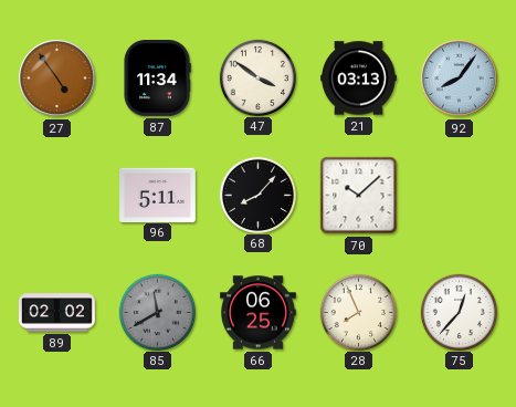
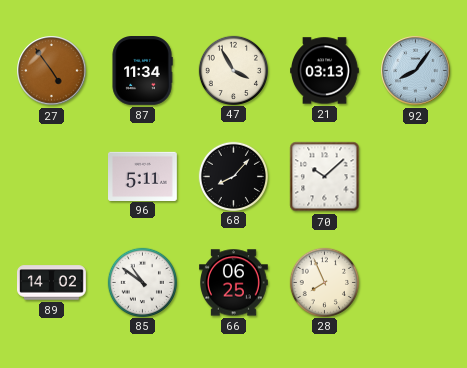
47: 3:51 -> 3:55
89: 02:02 -> 14:02
85: 11:40 -> 10:51
85 dial: grey -> white
75: 12:37 -> none
